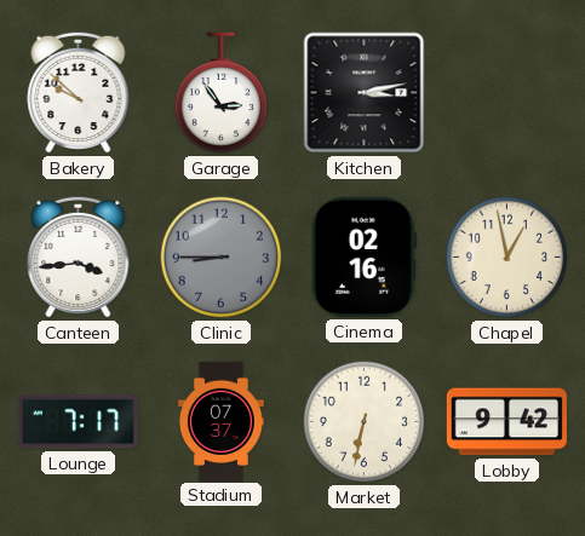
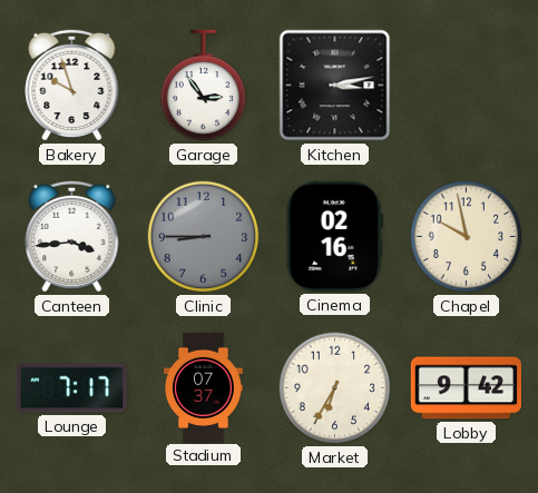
Bakery: 9:52 -> 9:57
Chapel: 12:58 -> 9:58
Market: 6:32 -> 6:35
